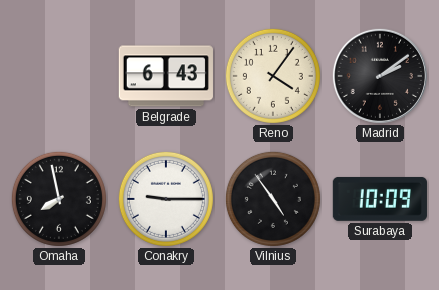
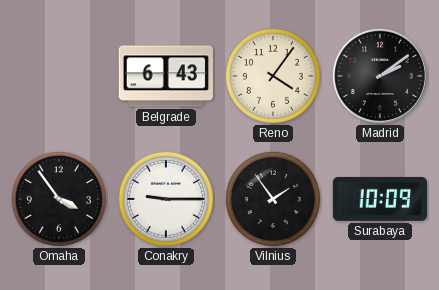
Omaha: 7:58 -> 3:54
Vilnius: 4:54 -> 1:54
